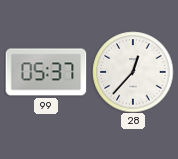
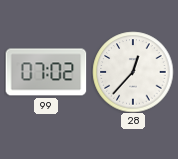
99: 05:37 -> 07:02
